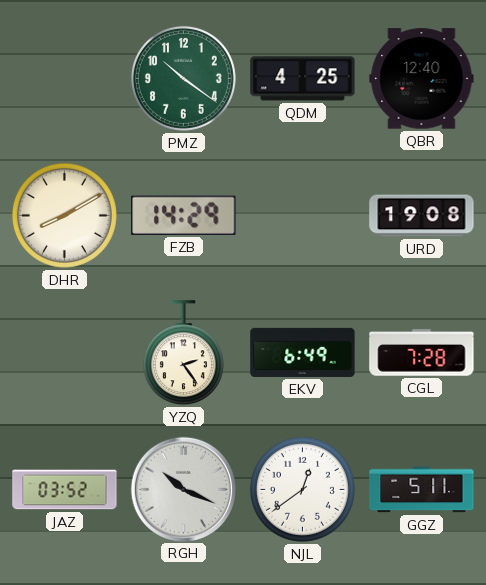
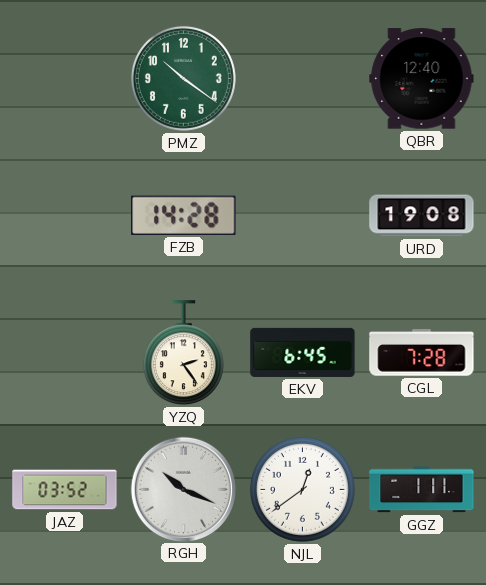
QDM: 4:25 -> none
DHR: 8:10 -> none
FZB: 14:29 -> 14:28
EKV: 6:49 -> 6:45
GGZ: 5:11 -> 1:11
